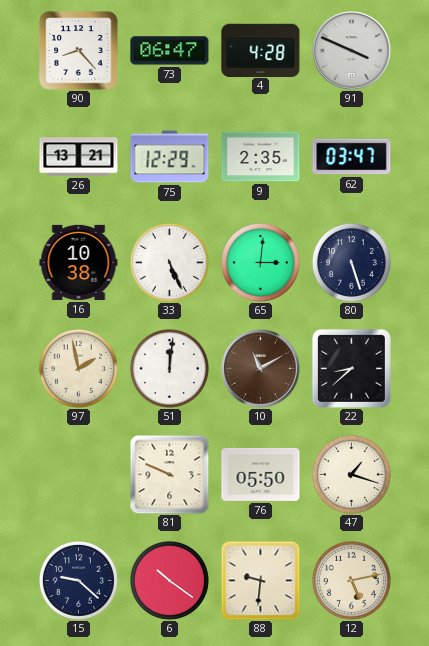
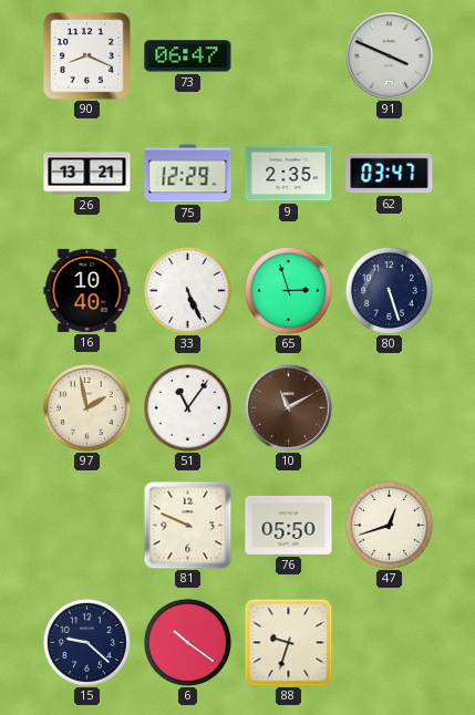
90: 8:23 -> 8:19
4: 4:28 -> none
16: 10:38 -> 10:40
65: 3:01 -> 2:57
51: 12:01 -> 11:06
22: 8:38 -> none
47: 1:18 -> 12:42
88: 9:31 -> 9:33
12: 5:13 -> none
